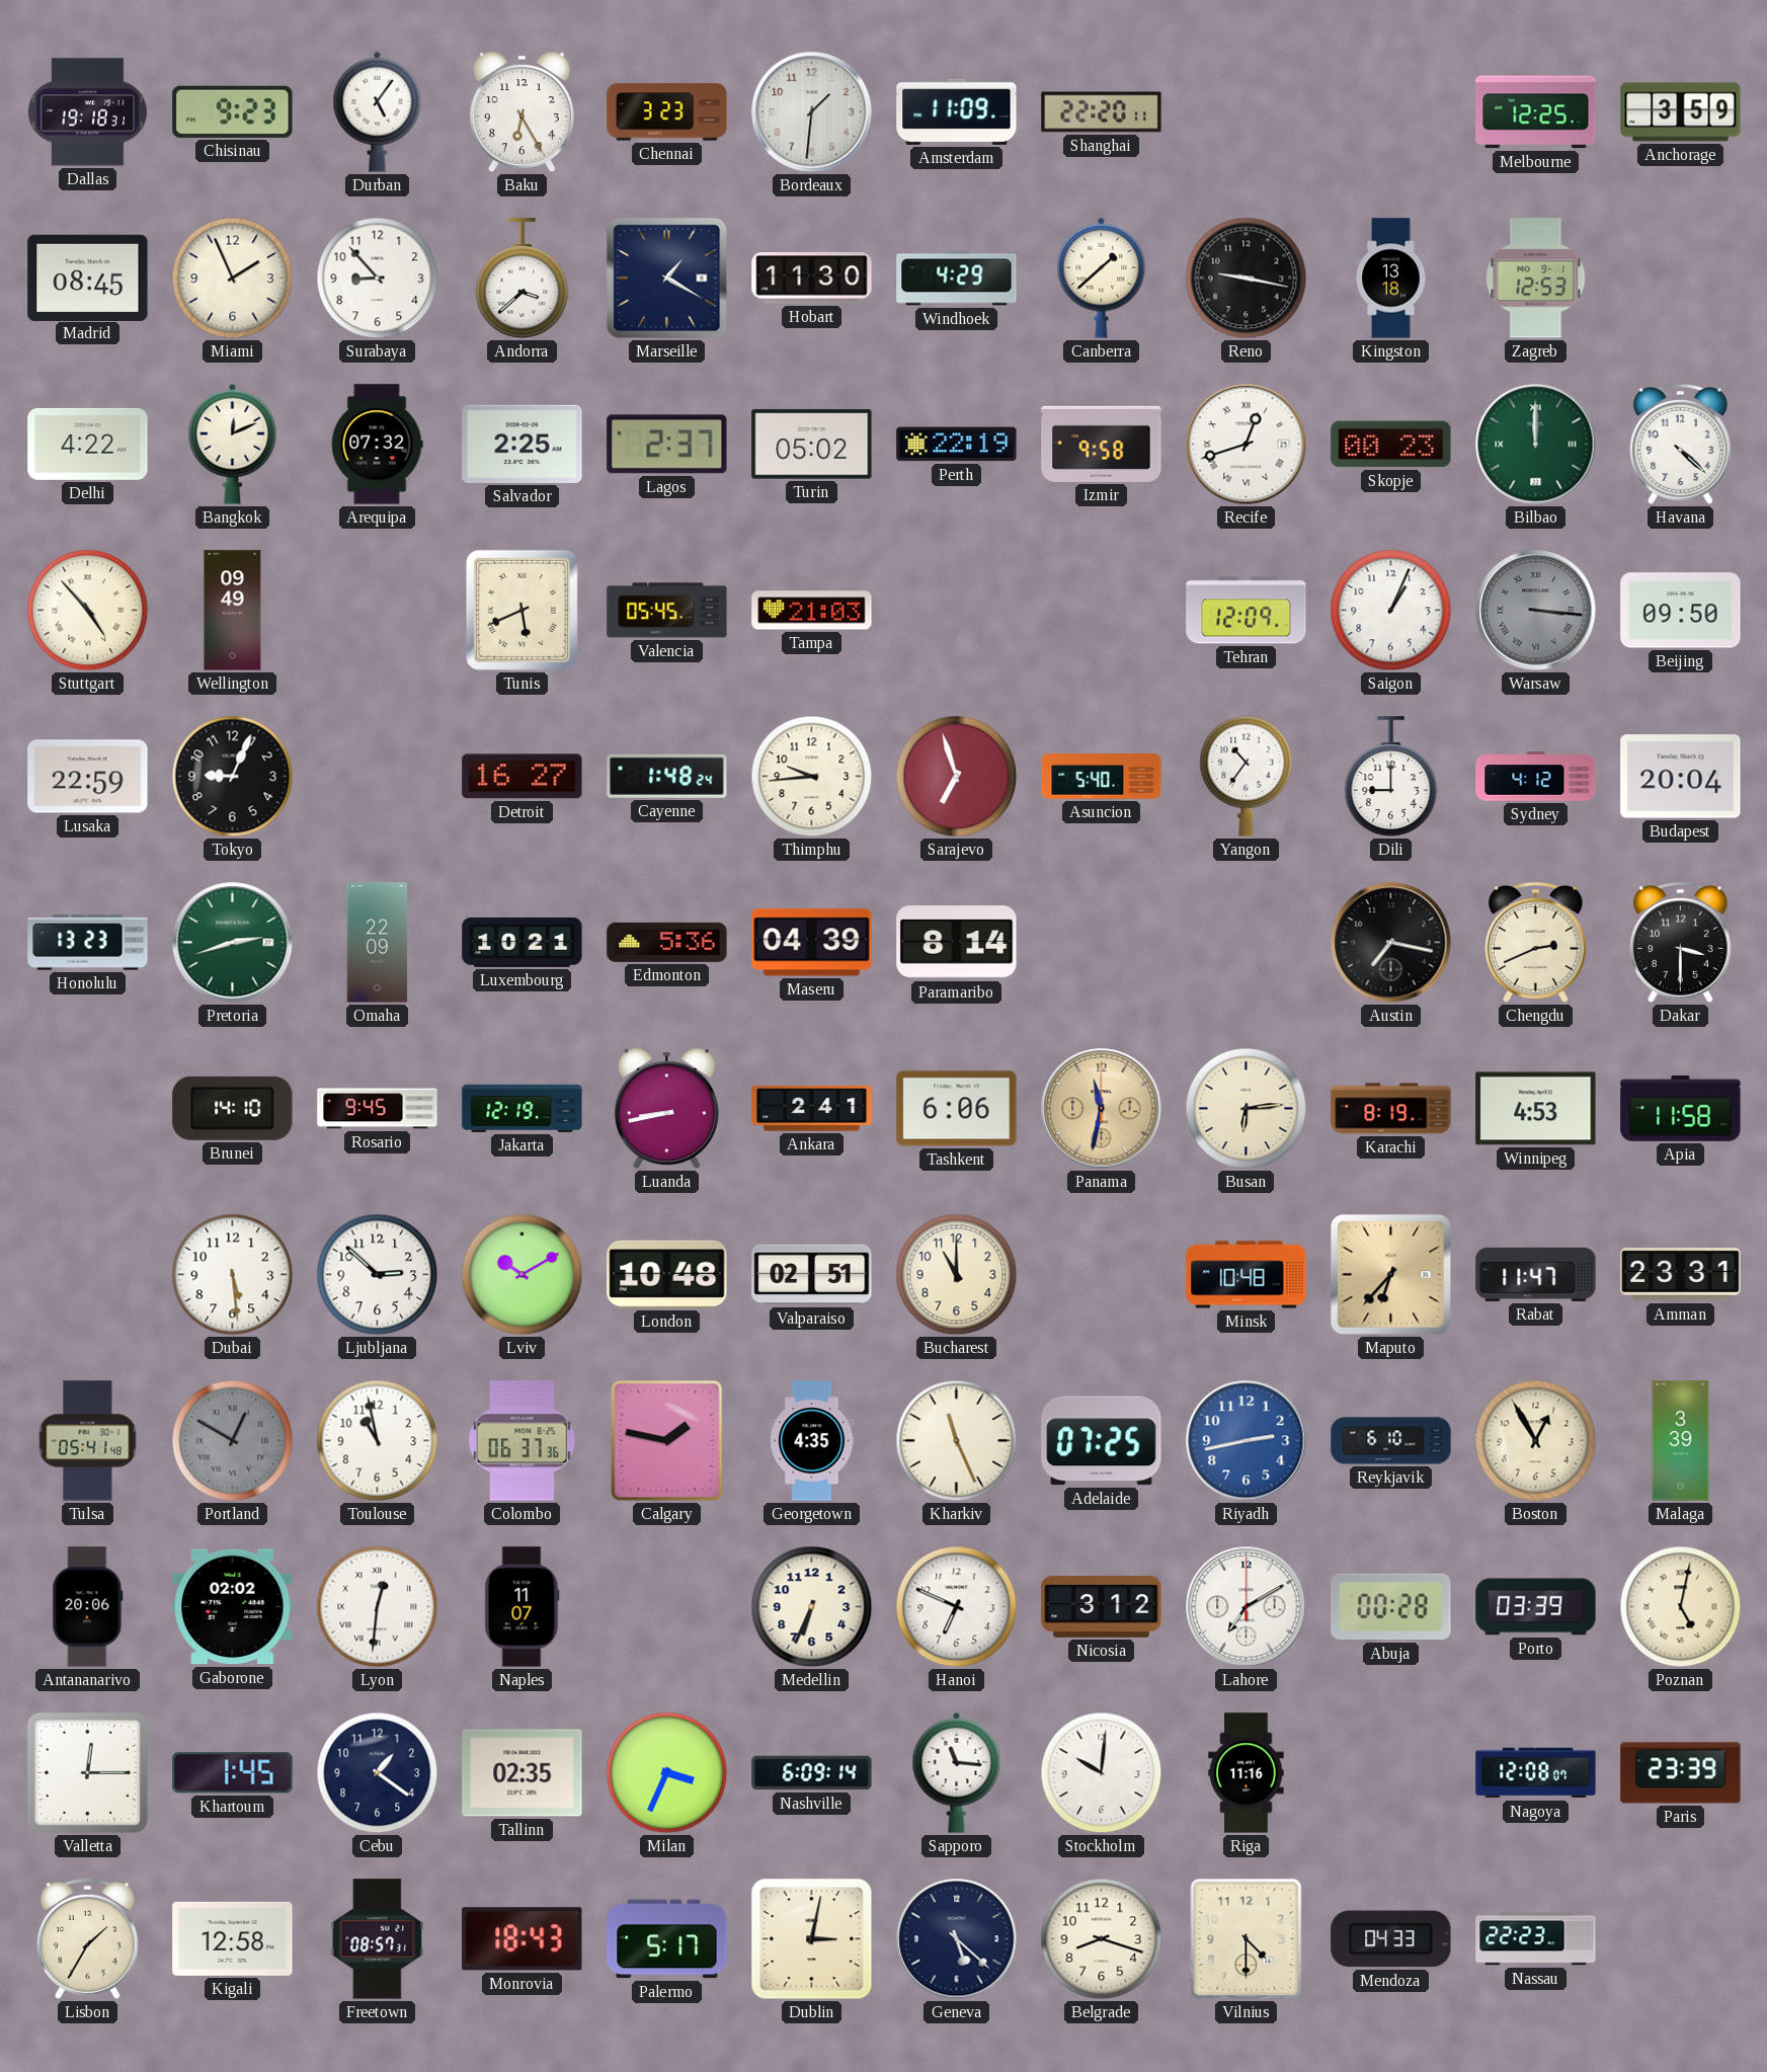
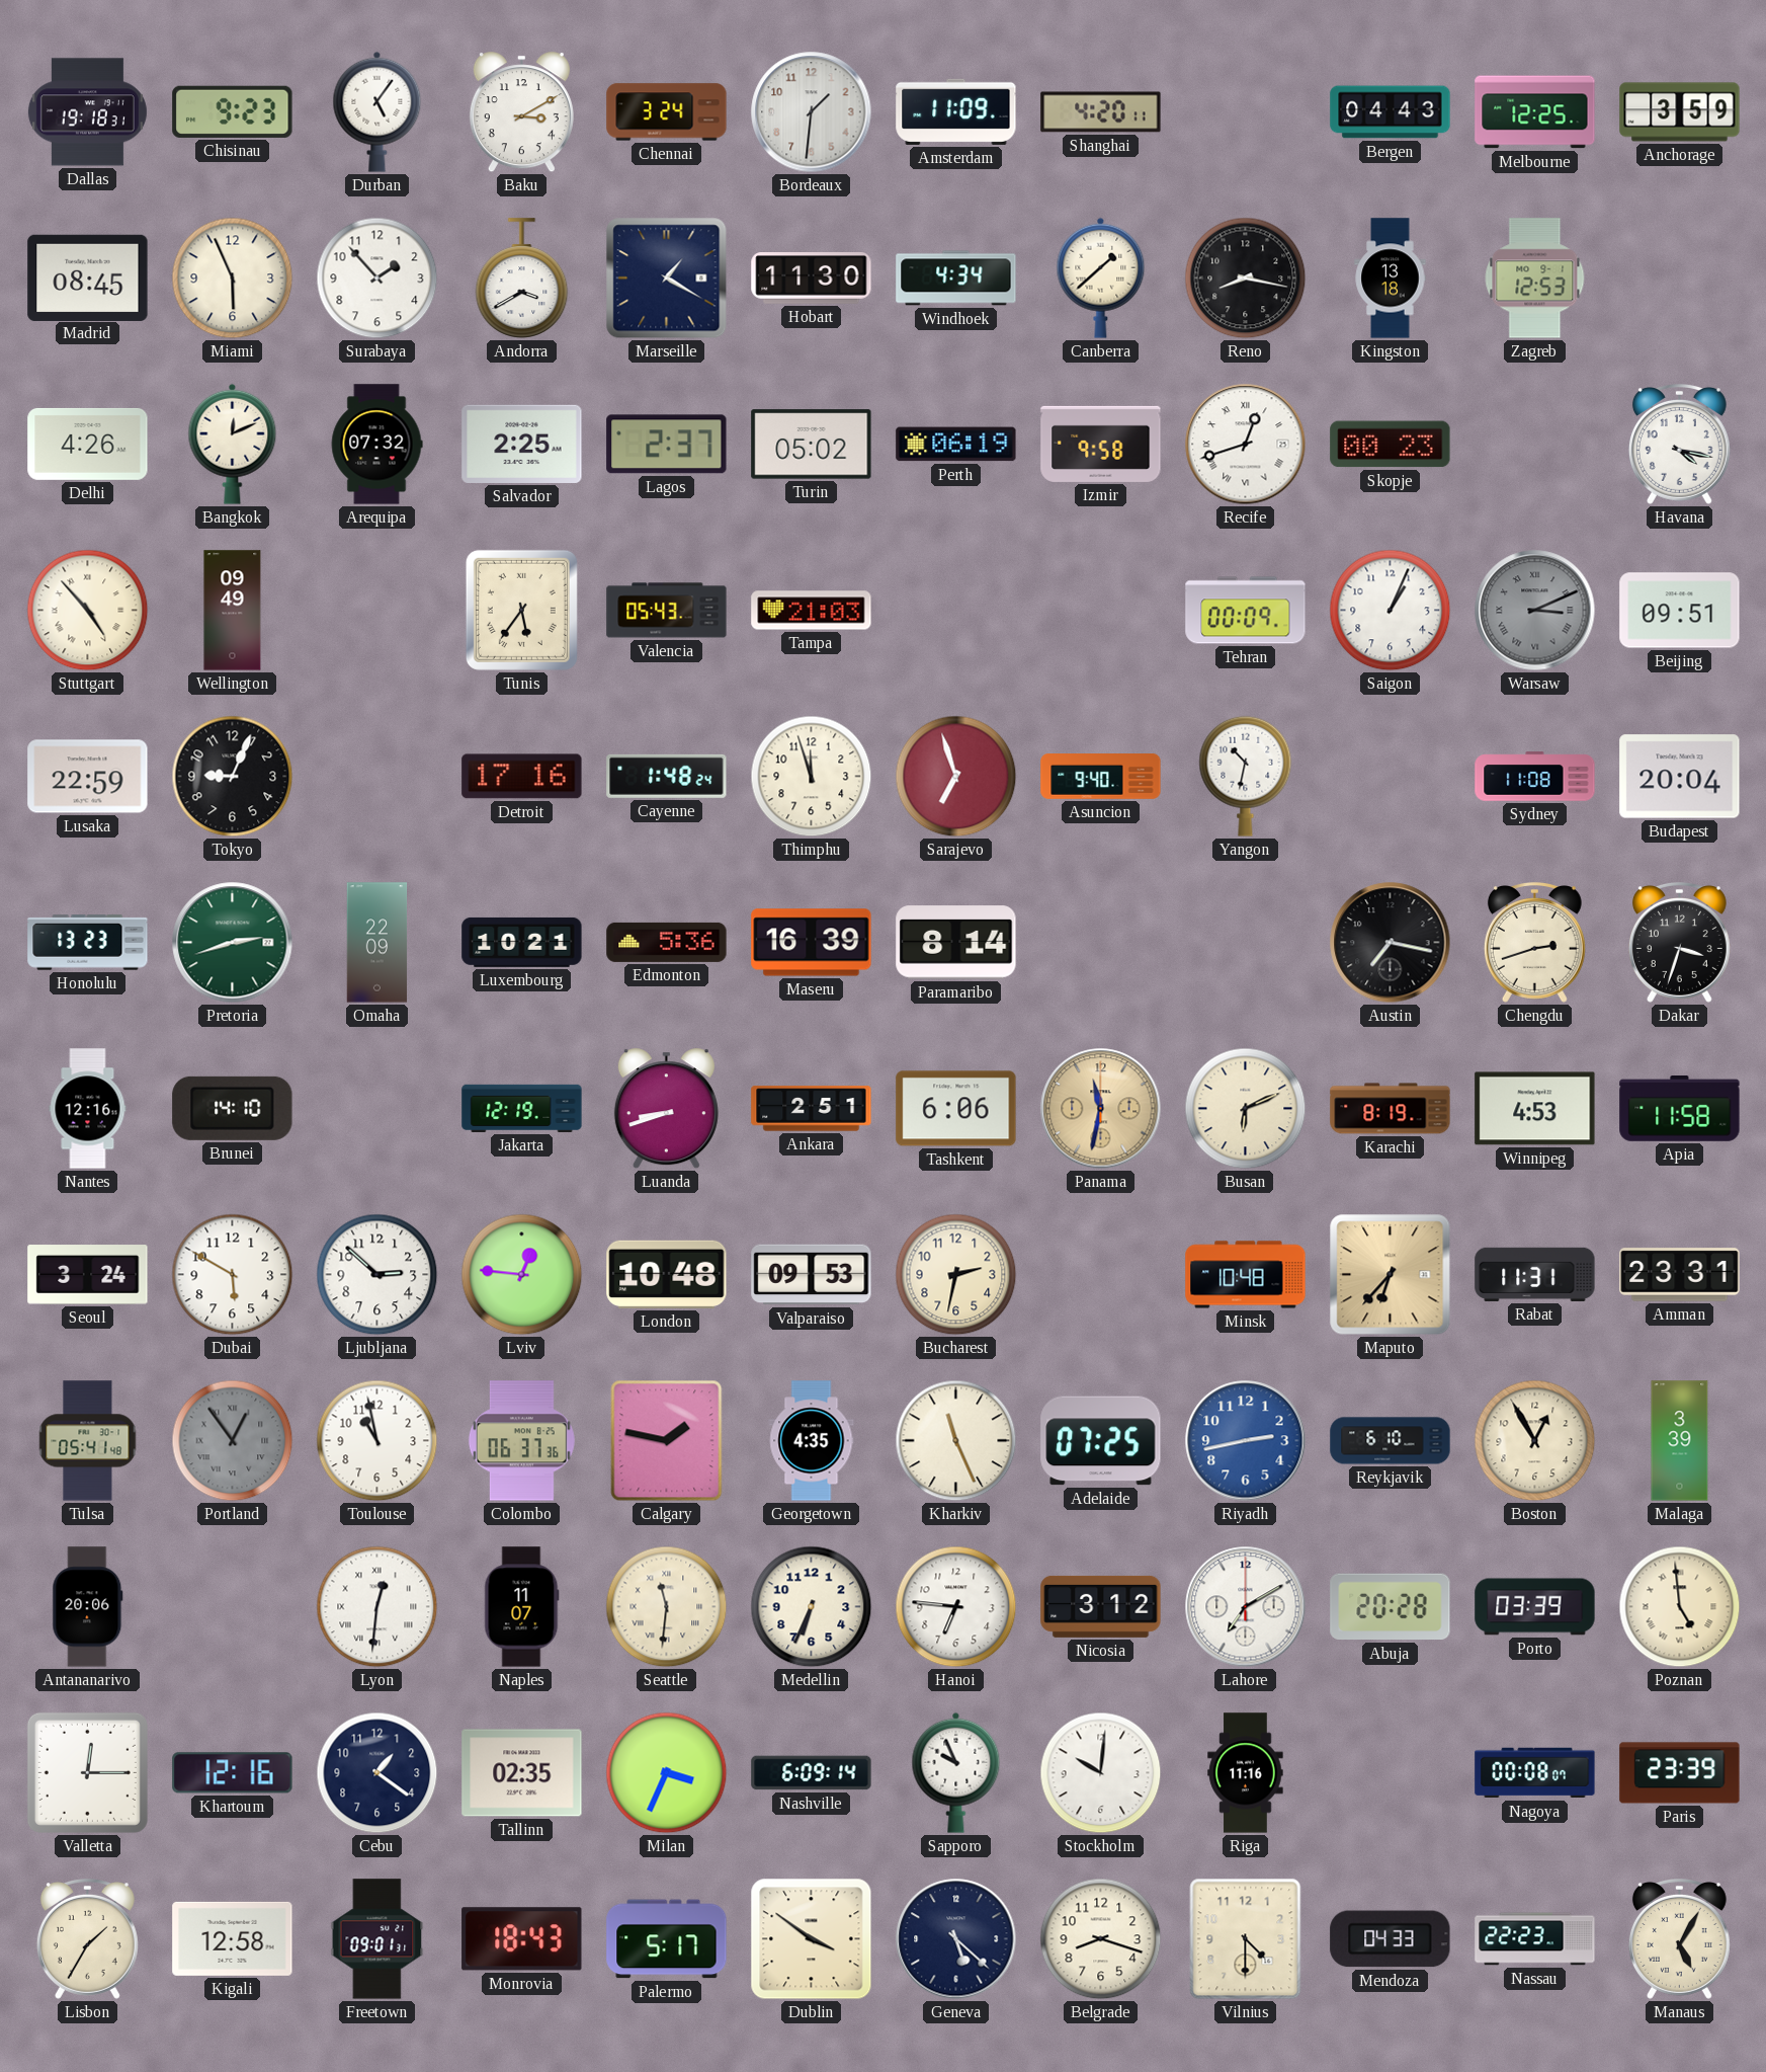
Baku: 6:25 -> 3:10
Chennai: 3:23 -> 3:24
Shanghai: 22:20 -> 4:20
Bergen: none -> 04:43
Miami: 1:56 -> 5:56
Surabaya: 8:53 -> 1:53
Andorra: 3:38 -> 3:40
Windhoek: 4:29 -> 4:34
Reno: 9:17 -> 8:17
Delhi: 4:22 -> 4:26
Perth: 22:19 -> 06:19
Bilbao: 12:00 -> none
Havana: 4:22 -> 4:17
Tunis: 5:41 -> 5:36
Valencia: 05:45 -> 05:43
Tehran: 12:09 -> 00:09
Warsaw: 3:16 -> 3:11
Beijing: 09:50 -> 09:51
Detroit: 16:27 -> 17:16
Thimphu: 9:44 -> 11:57
Asuncion: 5:40 -> 9:40
Yangon: 10:36 -> 10:32
Dili: 9:00 -> none
Sydney: 4:12 -> 11:08
Maseru: 04:39 -> 16:39
Chengdu: 2:41 -> 2:42
Dakar: 3:30 -> 3:33
Nantes: none -> 12:16
Rosario: 9:45 -> none
Luanda: 8:43 -> 8:42
Ankara: 2:41 -> 2:51
Busan: 6:14 -> 6:11
Seoul: none -> 3:24
Dubai: 5:29 -> 5:50
Lviv: 10:10 -> 12:46
Valparaiso: 02:51 -> 09:53
Bucharest: 11:00 -> 2:32
Rabat: 11:47 -> 11:31
Portland: 12:50 -> 12:54
Gaborone: 02:02 -> none
Seattle: none -> 11:31
Hanoi: 6:49 -> 6:46
Abuja: 00:28 -> 20:28
Poznan: 5:02 -> 4:59
Khartoum: 1:45 -> 12:16
Sapporo: 11:16 -> 9:56
Nagoya: 12:08 -> 00:08
Freetown: 08:57 -> 09:01
Dublin: 3:02 -> 3:51
Manaus: none -> 5:05
